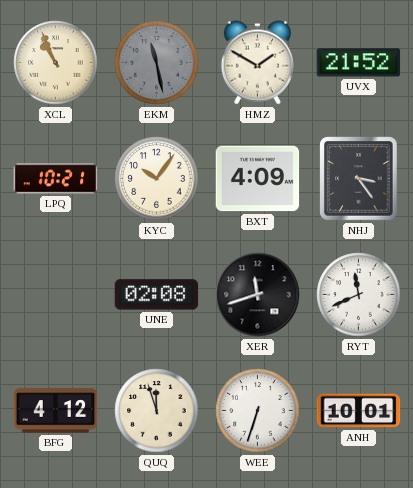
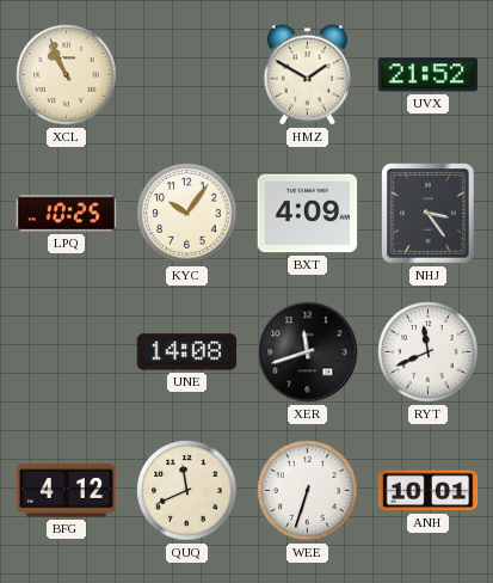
EKM: 11:28 -> none
LPQ: 10:21 -> 10:25
UNE: 02:08 -> 14:08
QUQ: 11:57 -> 11:41
